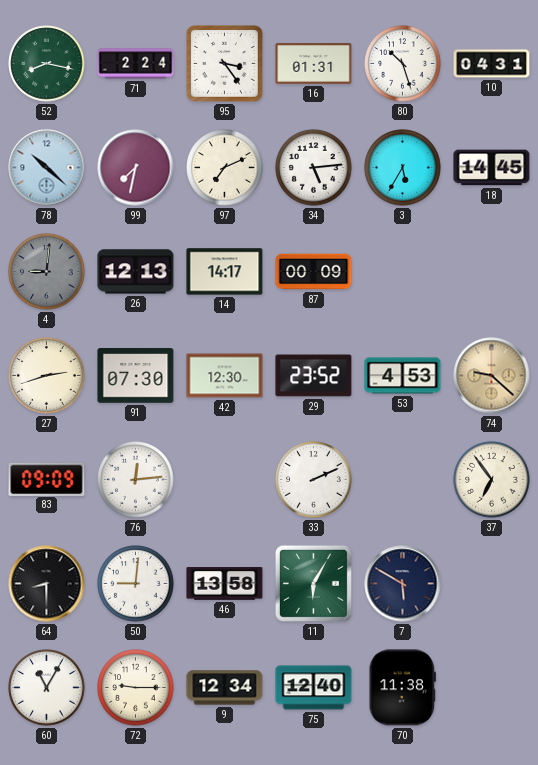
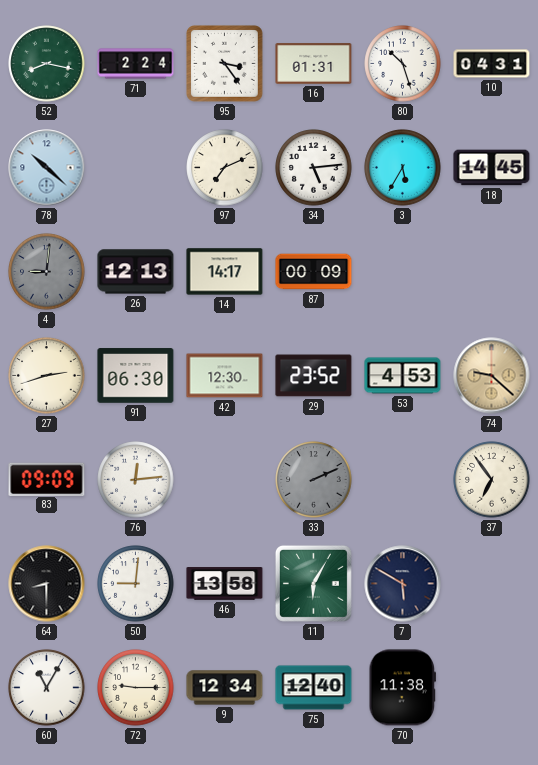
99: 7:32 -> none
91: 07:30 -> 06:30
33 dial: white -> grey
